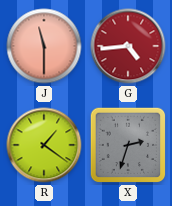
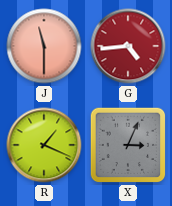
R: 1:21 -> 1:19
X: 2:33 -> 3:04
